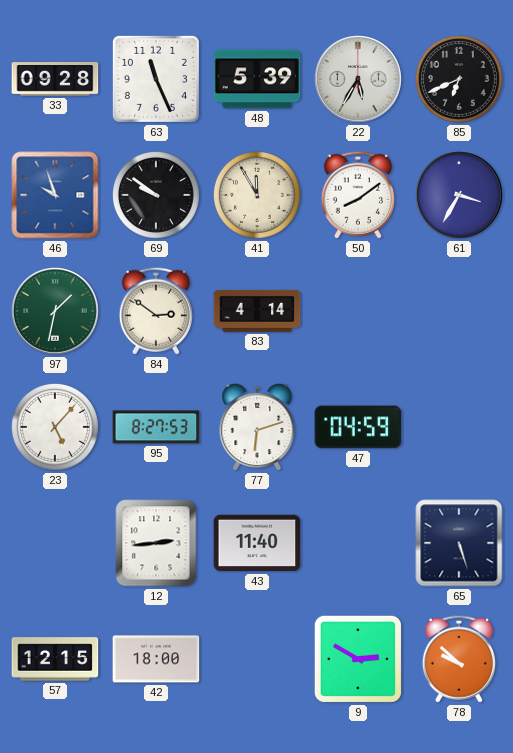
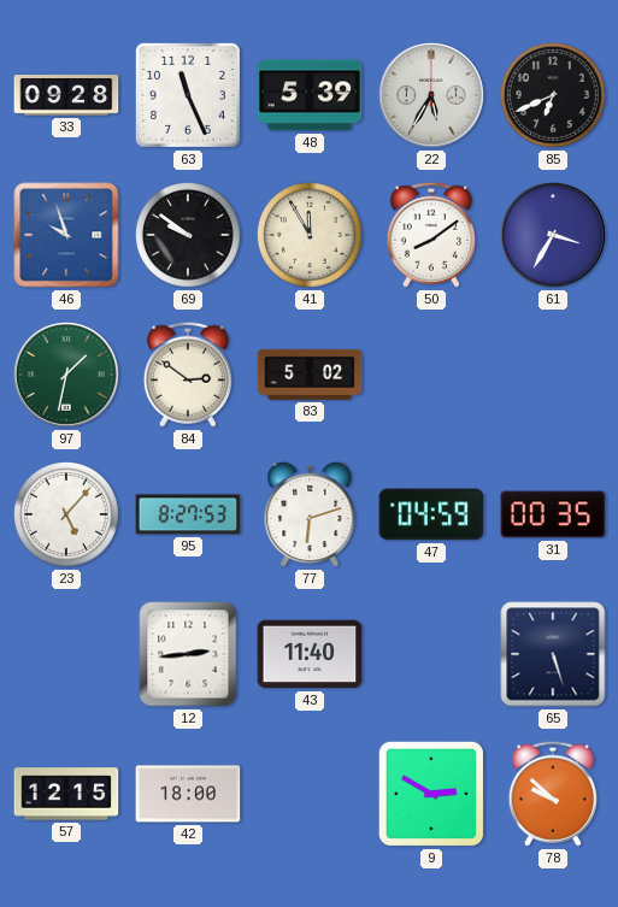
83: 4:14 -> 5:02
31: none -> 00:35
